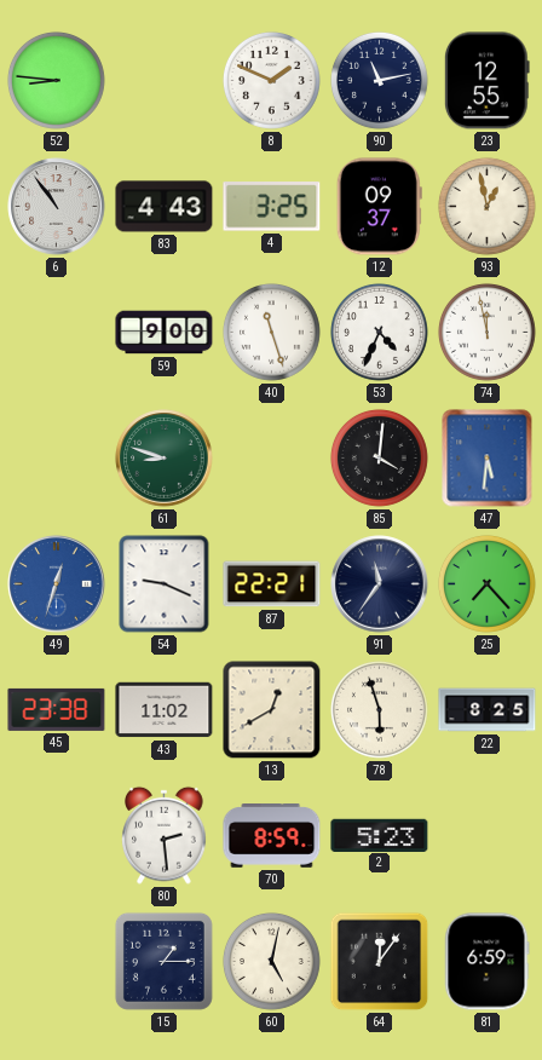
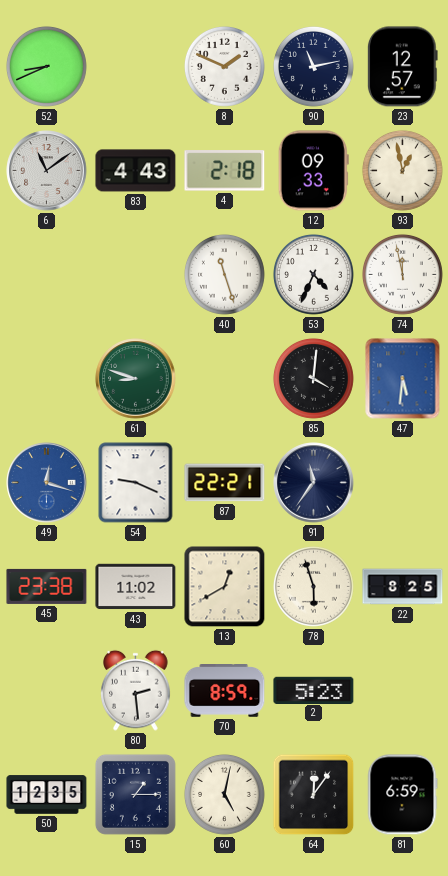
52: 8:46 -> 8:41
23: 12:55 -> 12:57
6: 10:54 -> 11:09
4: 3:25 -> 2:18
12: 09:37 -> 09:33
59: 9:00 -> none
49: 12:33 -> 12:18
25: 7:23 -> none
50: none -> 12:35
